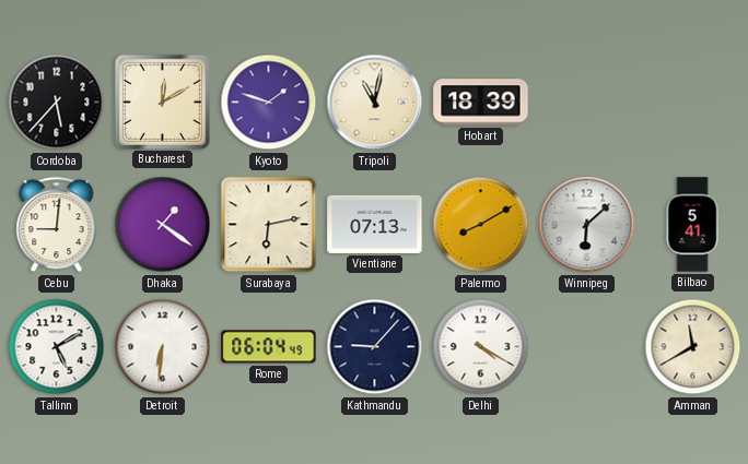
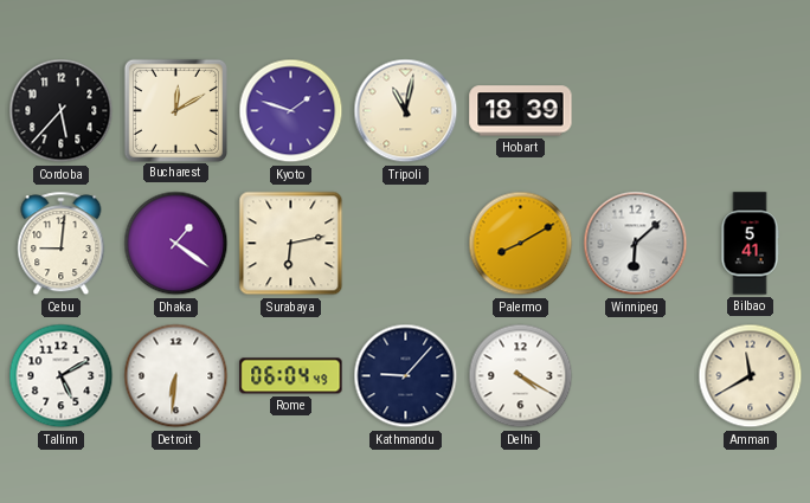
Vientiane: 07:13 -> none
